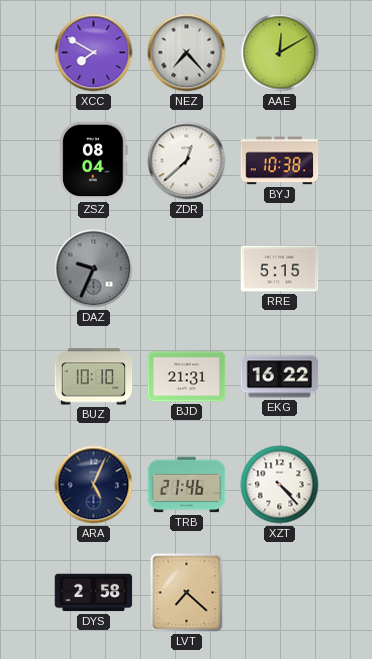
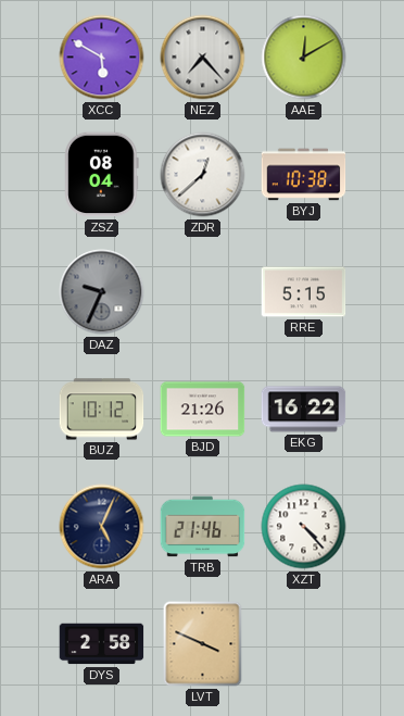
XCC: 7:50 -> 5:50
BUZ: 10:10 -> 10:12
BJD: 21:31 -> 21:26
LVT: 7:22 -> 3:49
